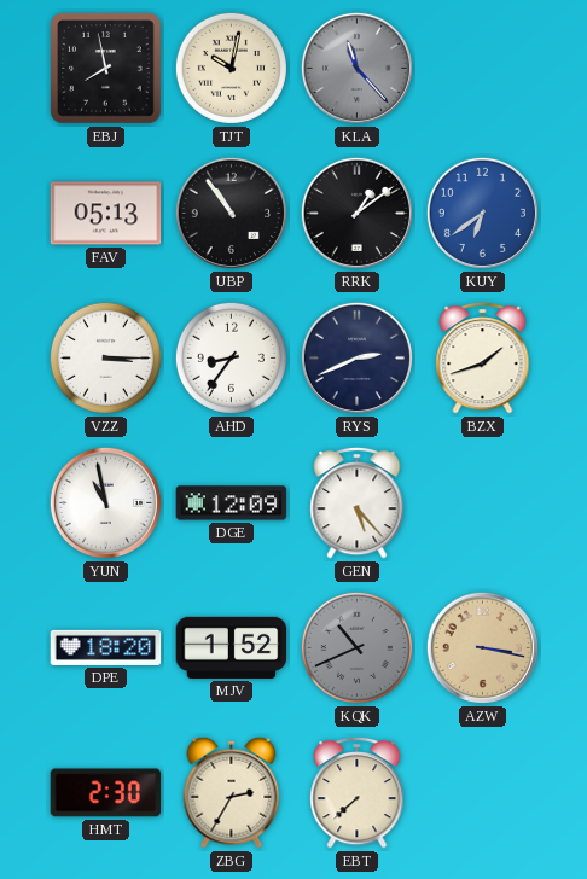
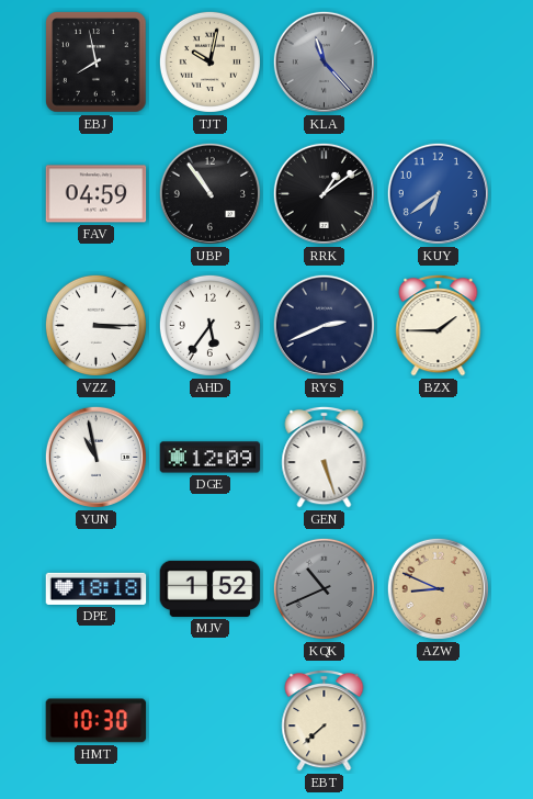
FAV: 05:13 -> 04:59
AHD: 8:36 -> 5:36
BZX: 1:42 -> 1:45
GEN: 5:23 -> 5:27
DPE: 18:20 -> 18:18
AZW: 3:17 -> 8:49
HMT: 2:30 -> 10:30
ZBG: 2:35 -> none
